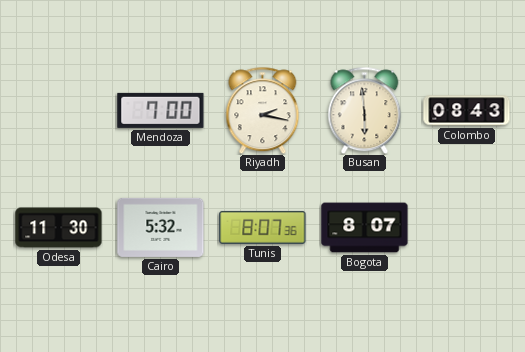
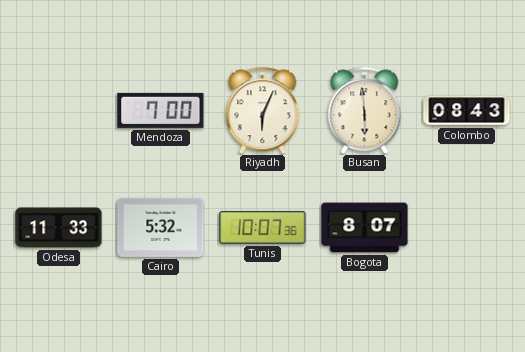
Riyadh: 2:17 -> 6:04
Odesa: 11:30 -> 11:33
Tunis: 8:07 -> 10:07
